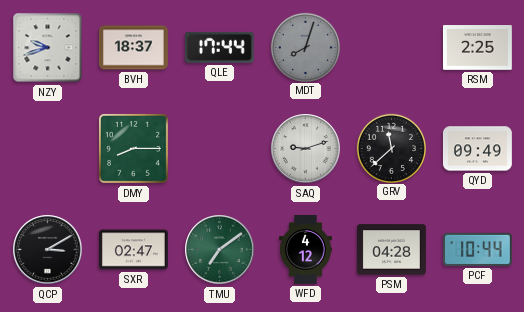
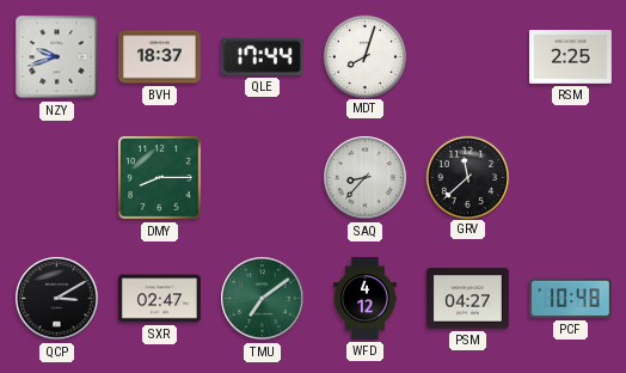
MDT dial: grey -> white
SAQ: 9:12 -> 8:37
QYD: 09:49 -> none
PSM: 04:28 -> 04:27
PCF: 10:44 -> 10:48
